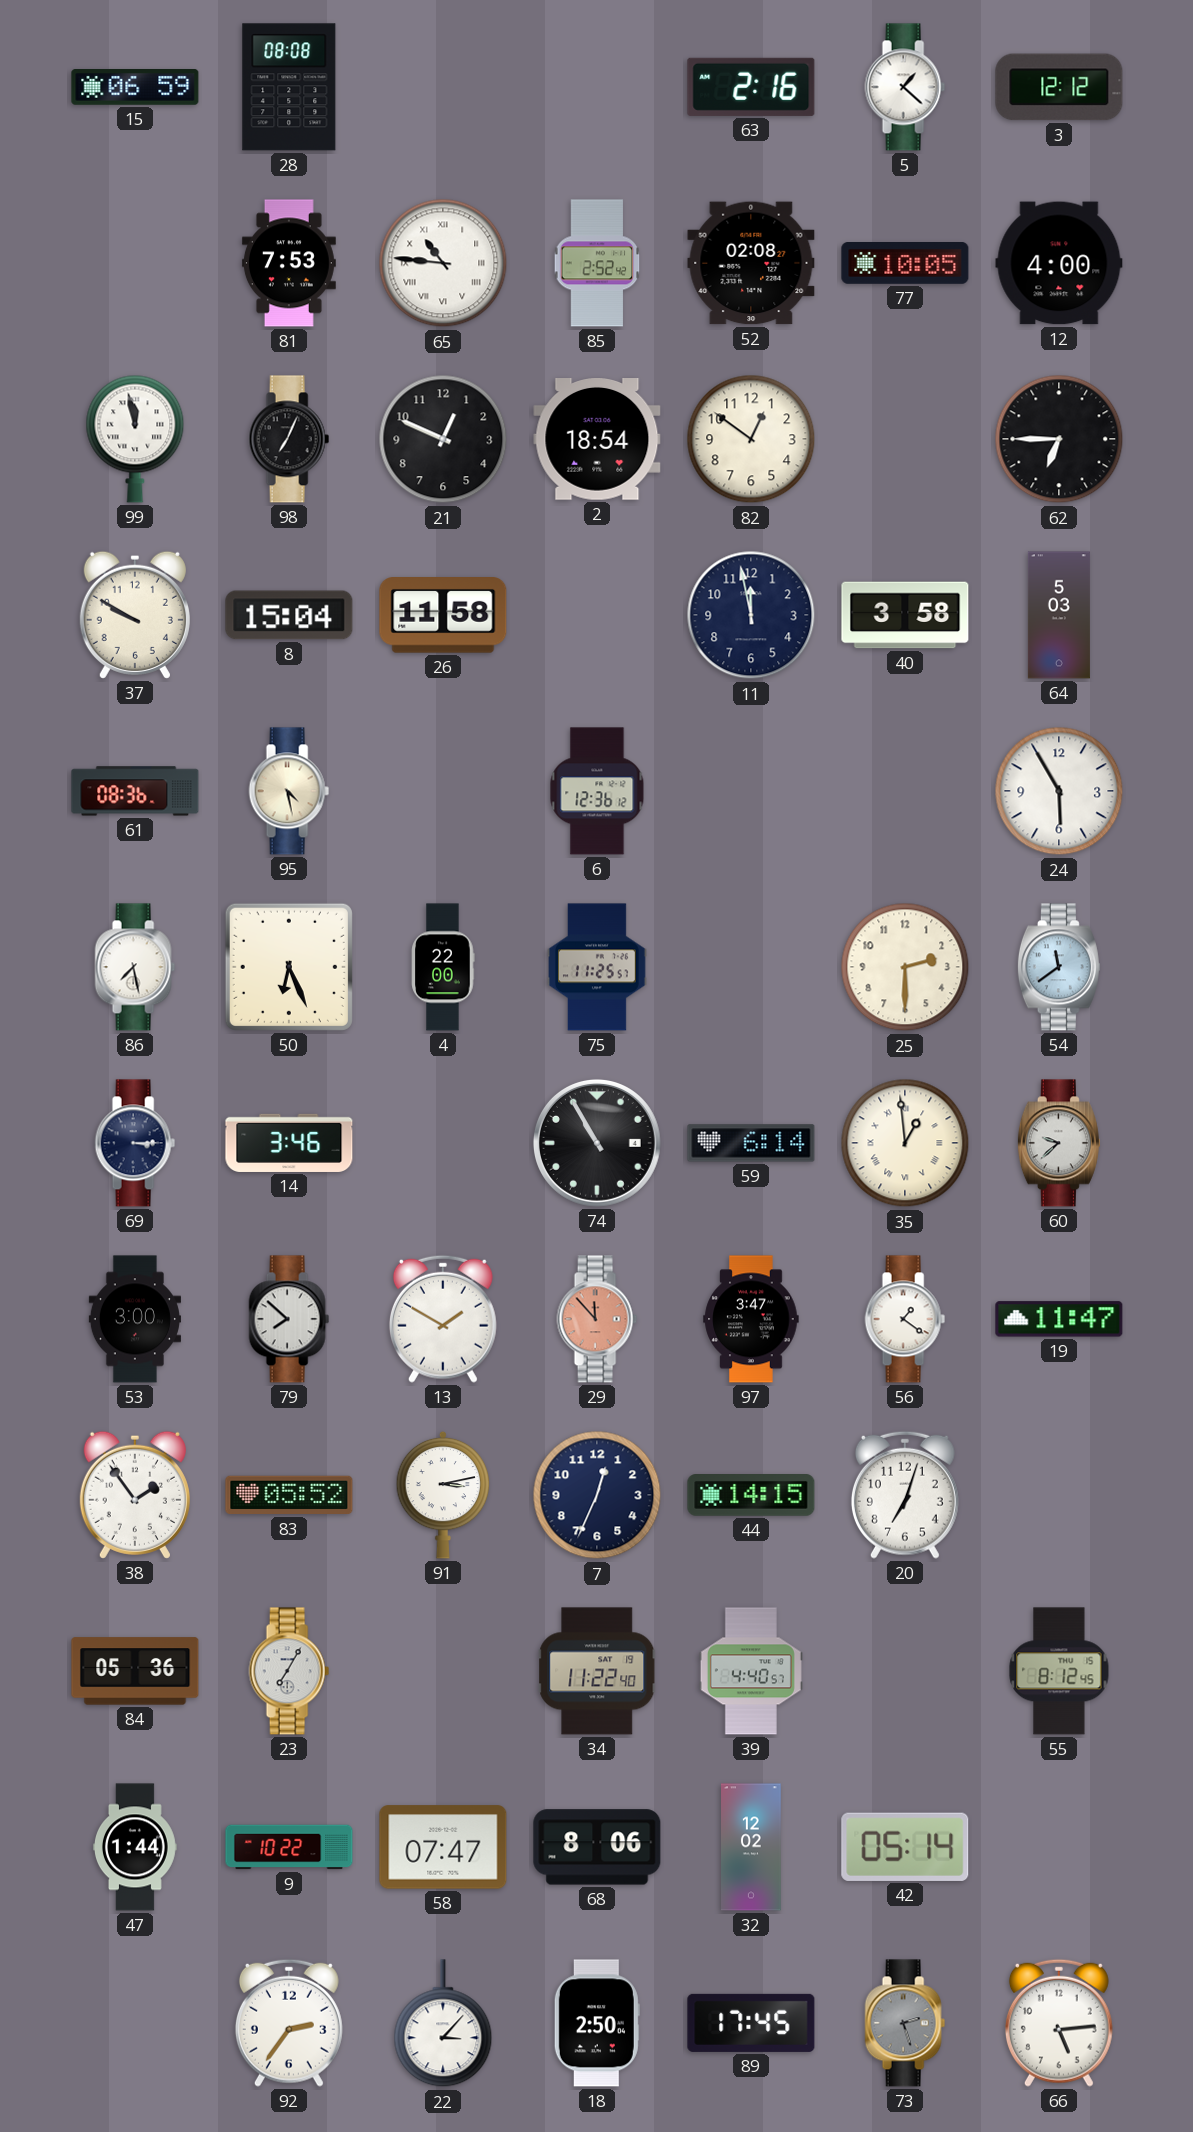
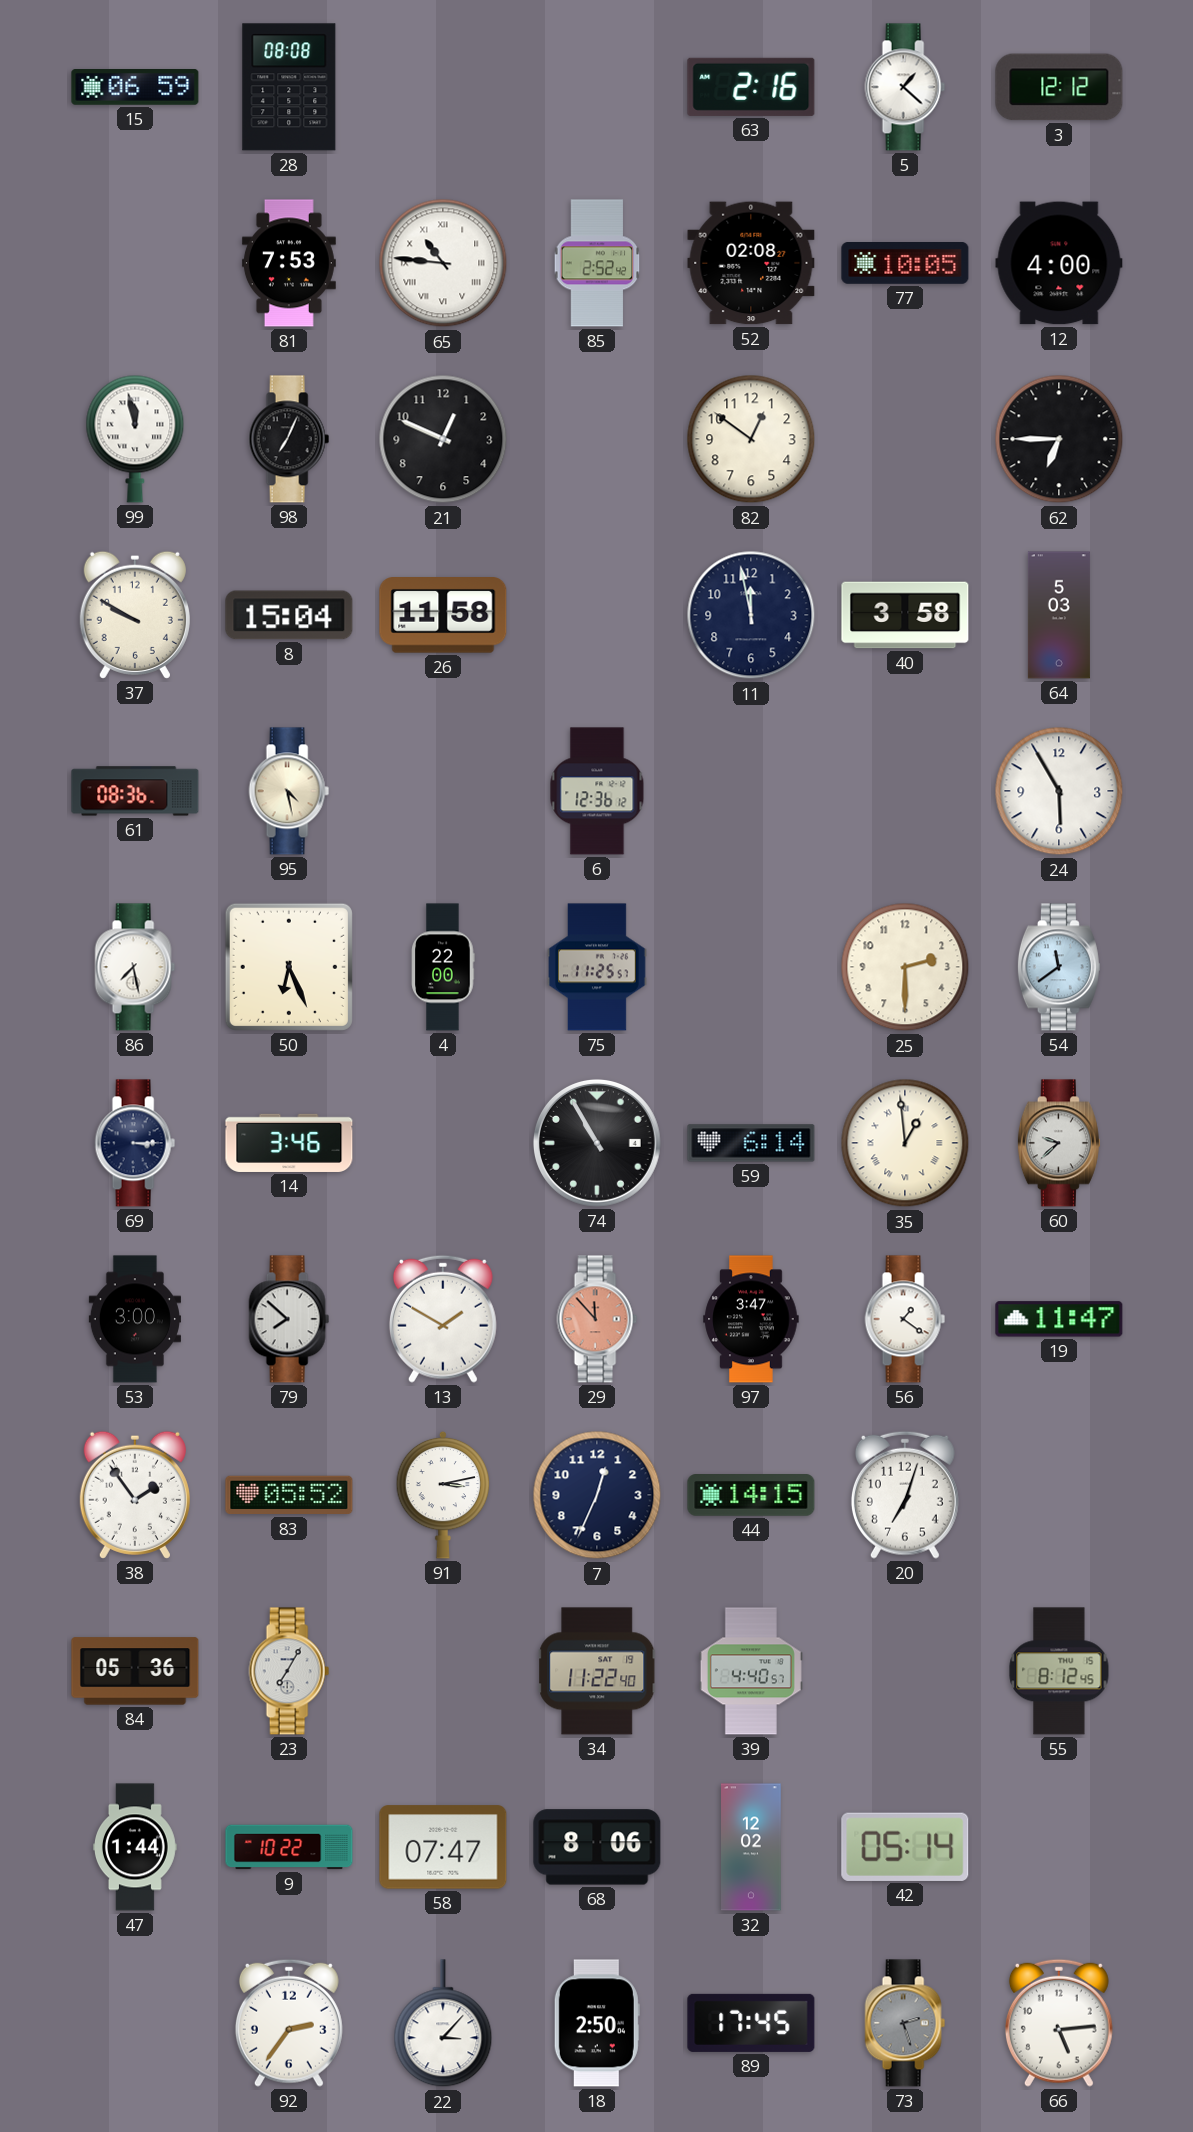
2: 18:54 -> none
